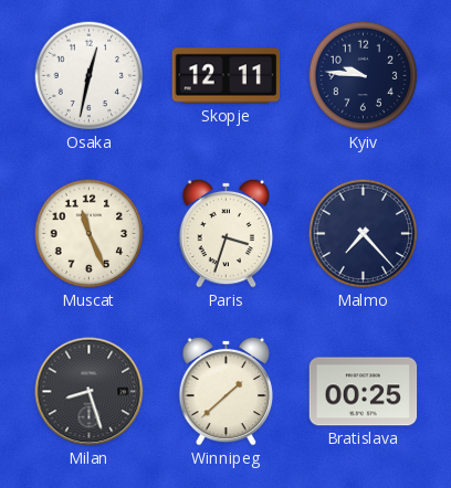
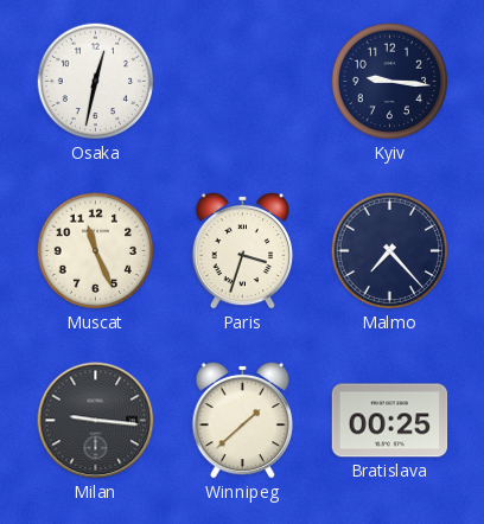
Skopje: 12:11 -> none
Kyiv: 9:46 -> 9:16
Milan: 8:27 -> 9:16
